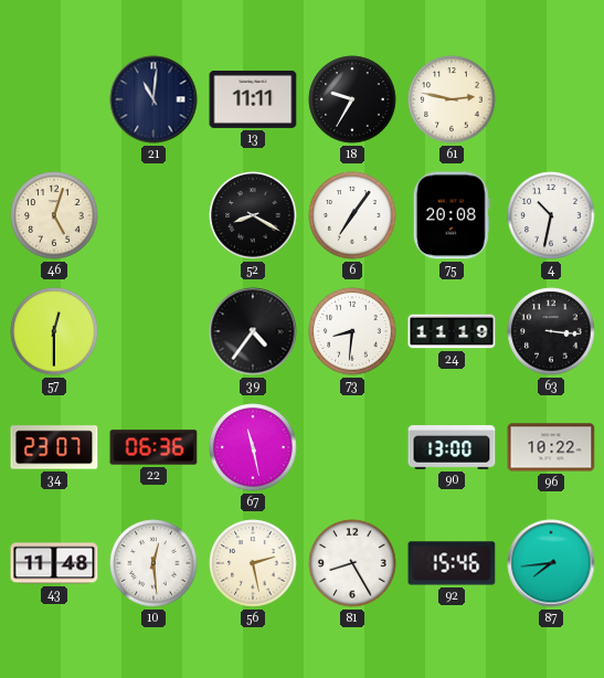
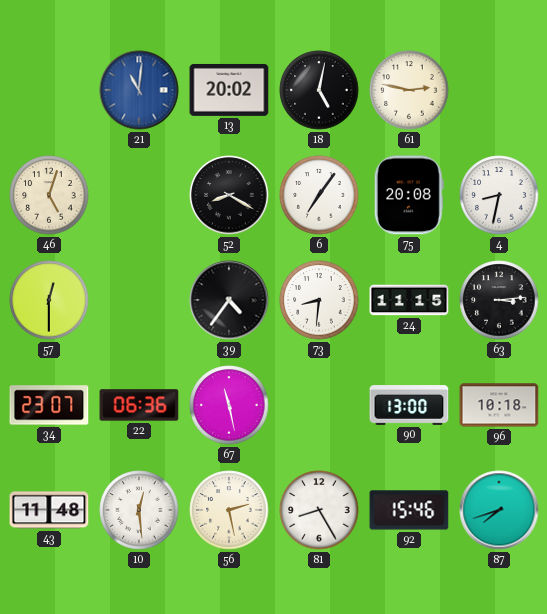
21 dial: navy -> blue
13: 11:11 -> 20:02
18: 9:35 -> 5:02
4: 10:32 -> 8:32
24: 11:19 -> 11:15
63: 3:16 -> 3:14
96: 10:22 -> 10:18
87: 7:44 -> 7:42
